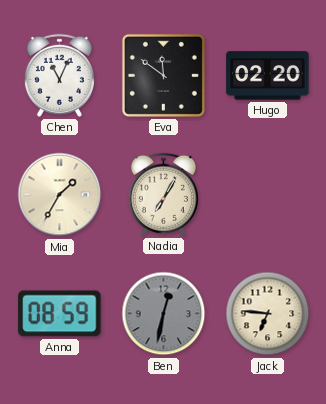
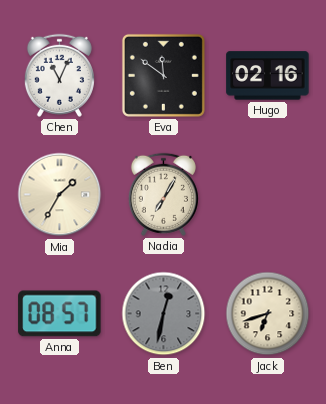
Hugo: 02:20 -> 02:16
Anna: 08:59 -> 08:57
Jack: 6:46 -> 6:42
